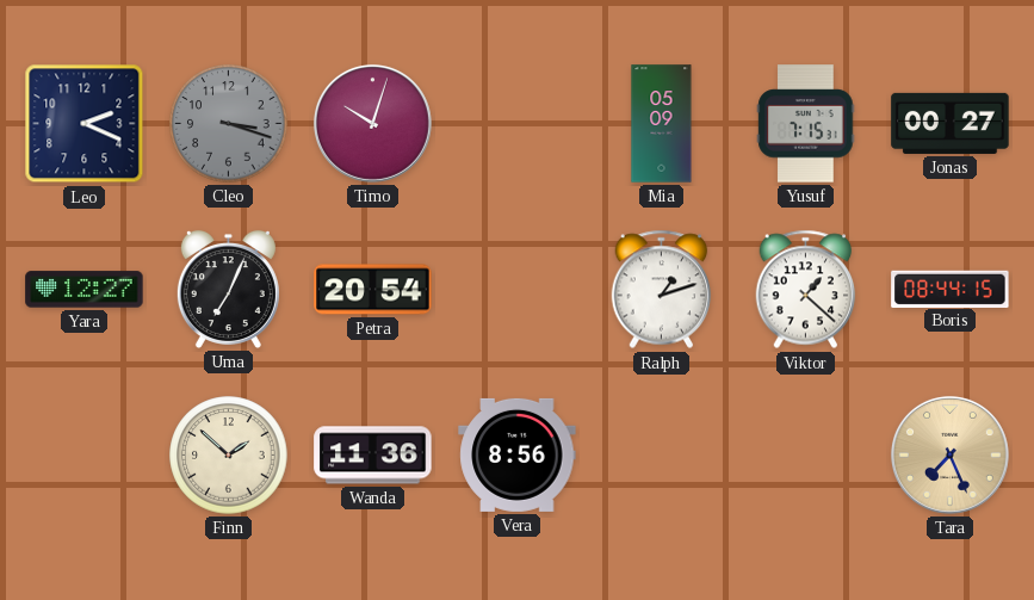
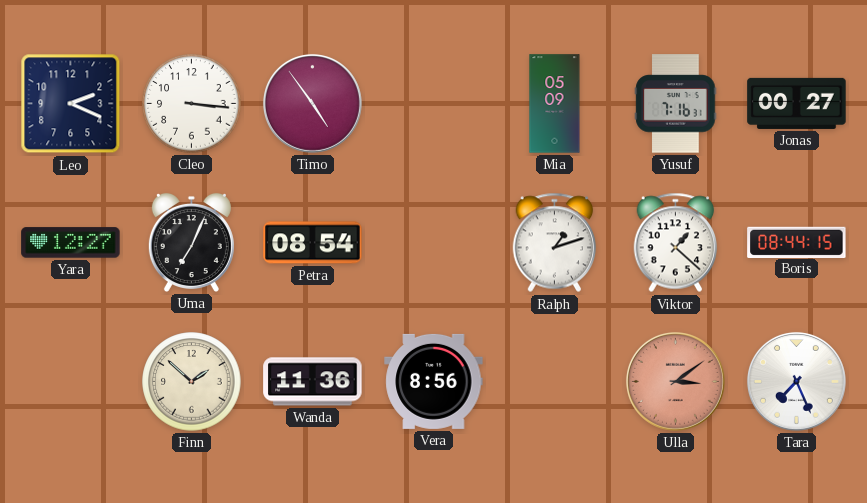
Cleo: 3:18 -> 3:16
Cleo dial: grey -> white
Timo: 10:03 -> 4:54
Yusuf: 7:15 -> 7:16
Petra: 20:54 -> 08:54
Ulla: none -> 3:09
Tara dial: champagne -> white
